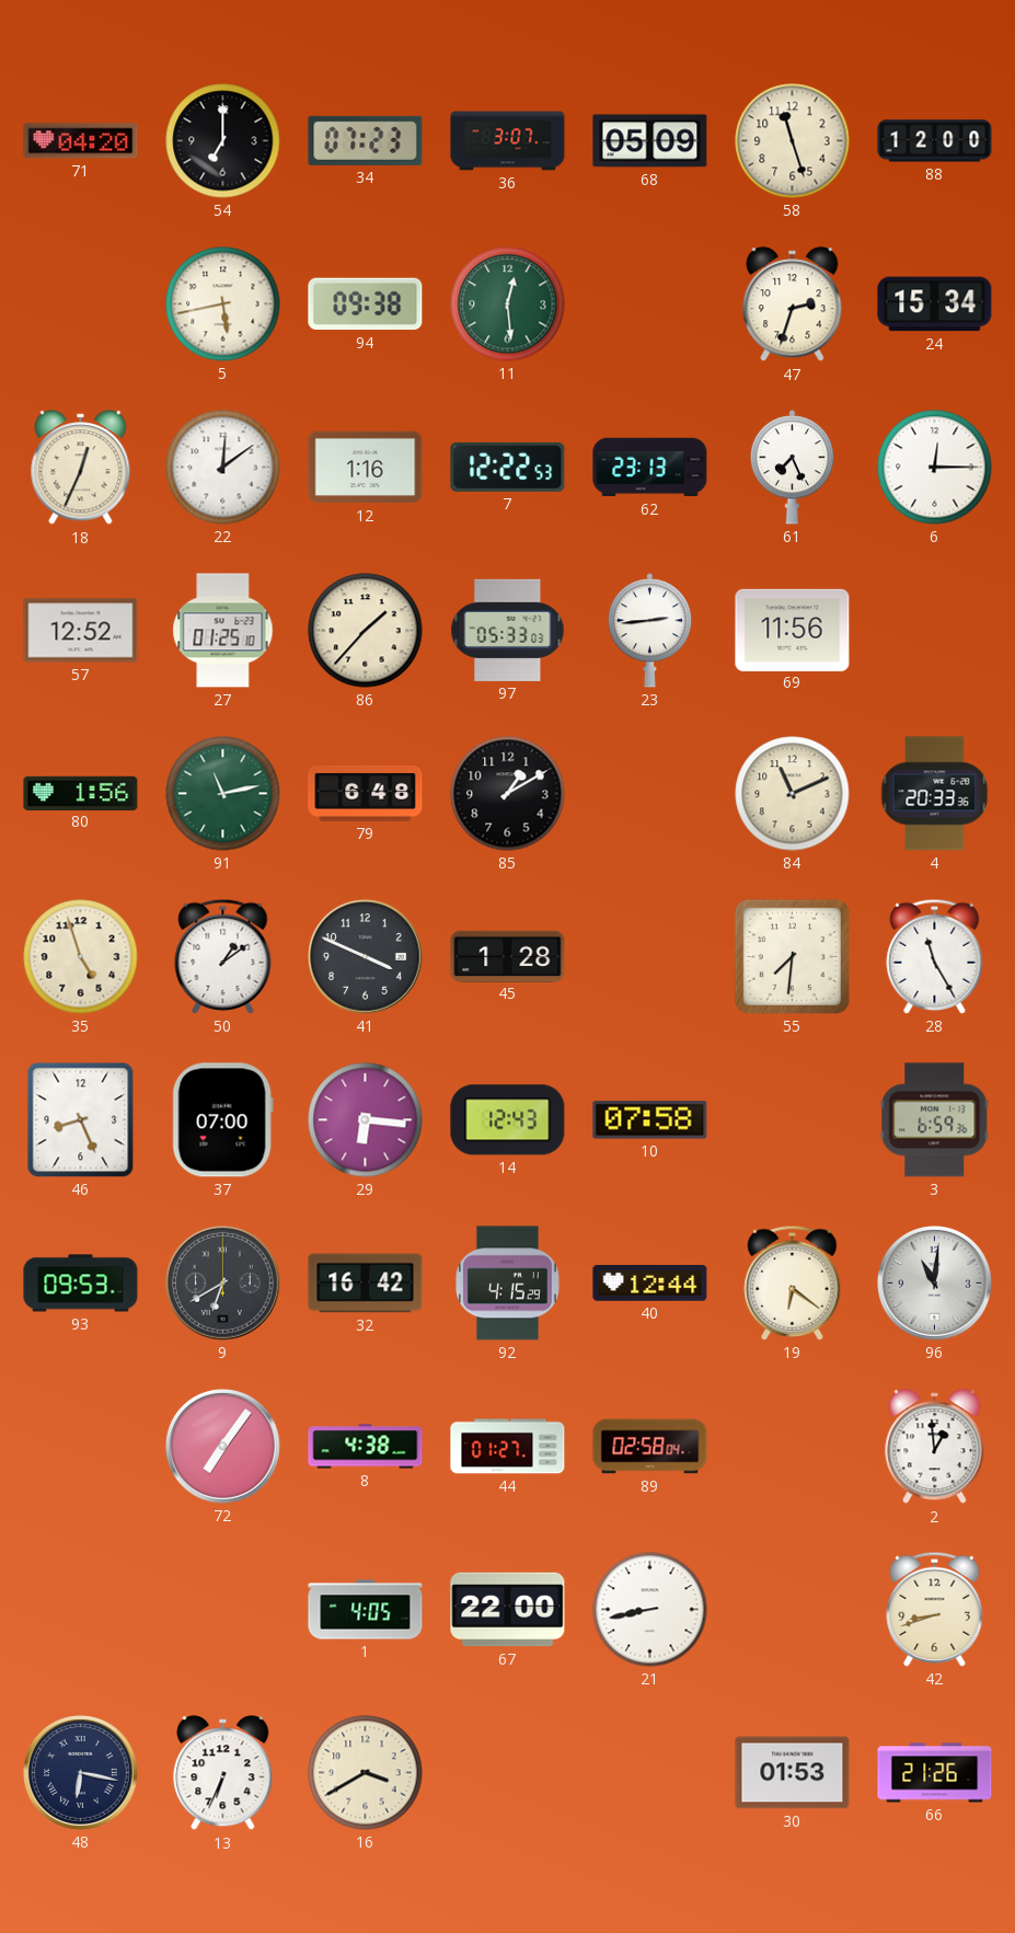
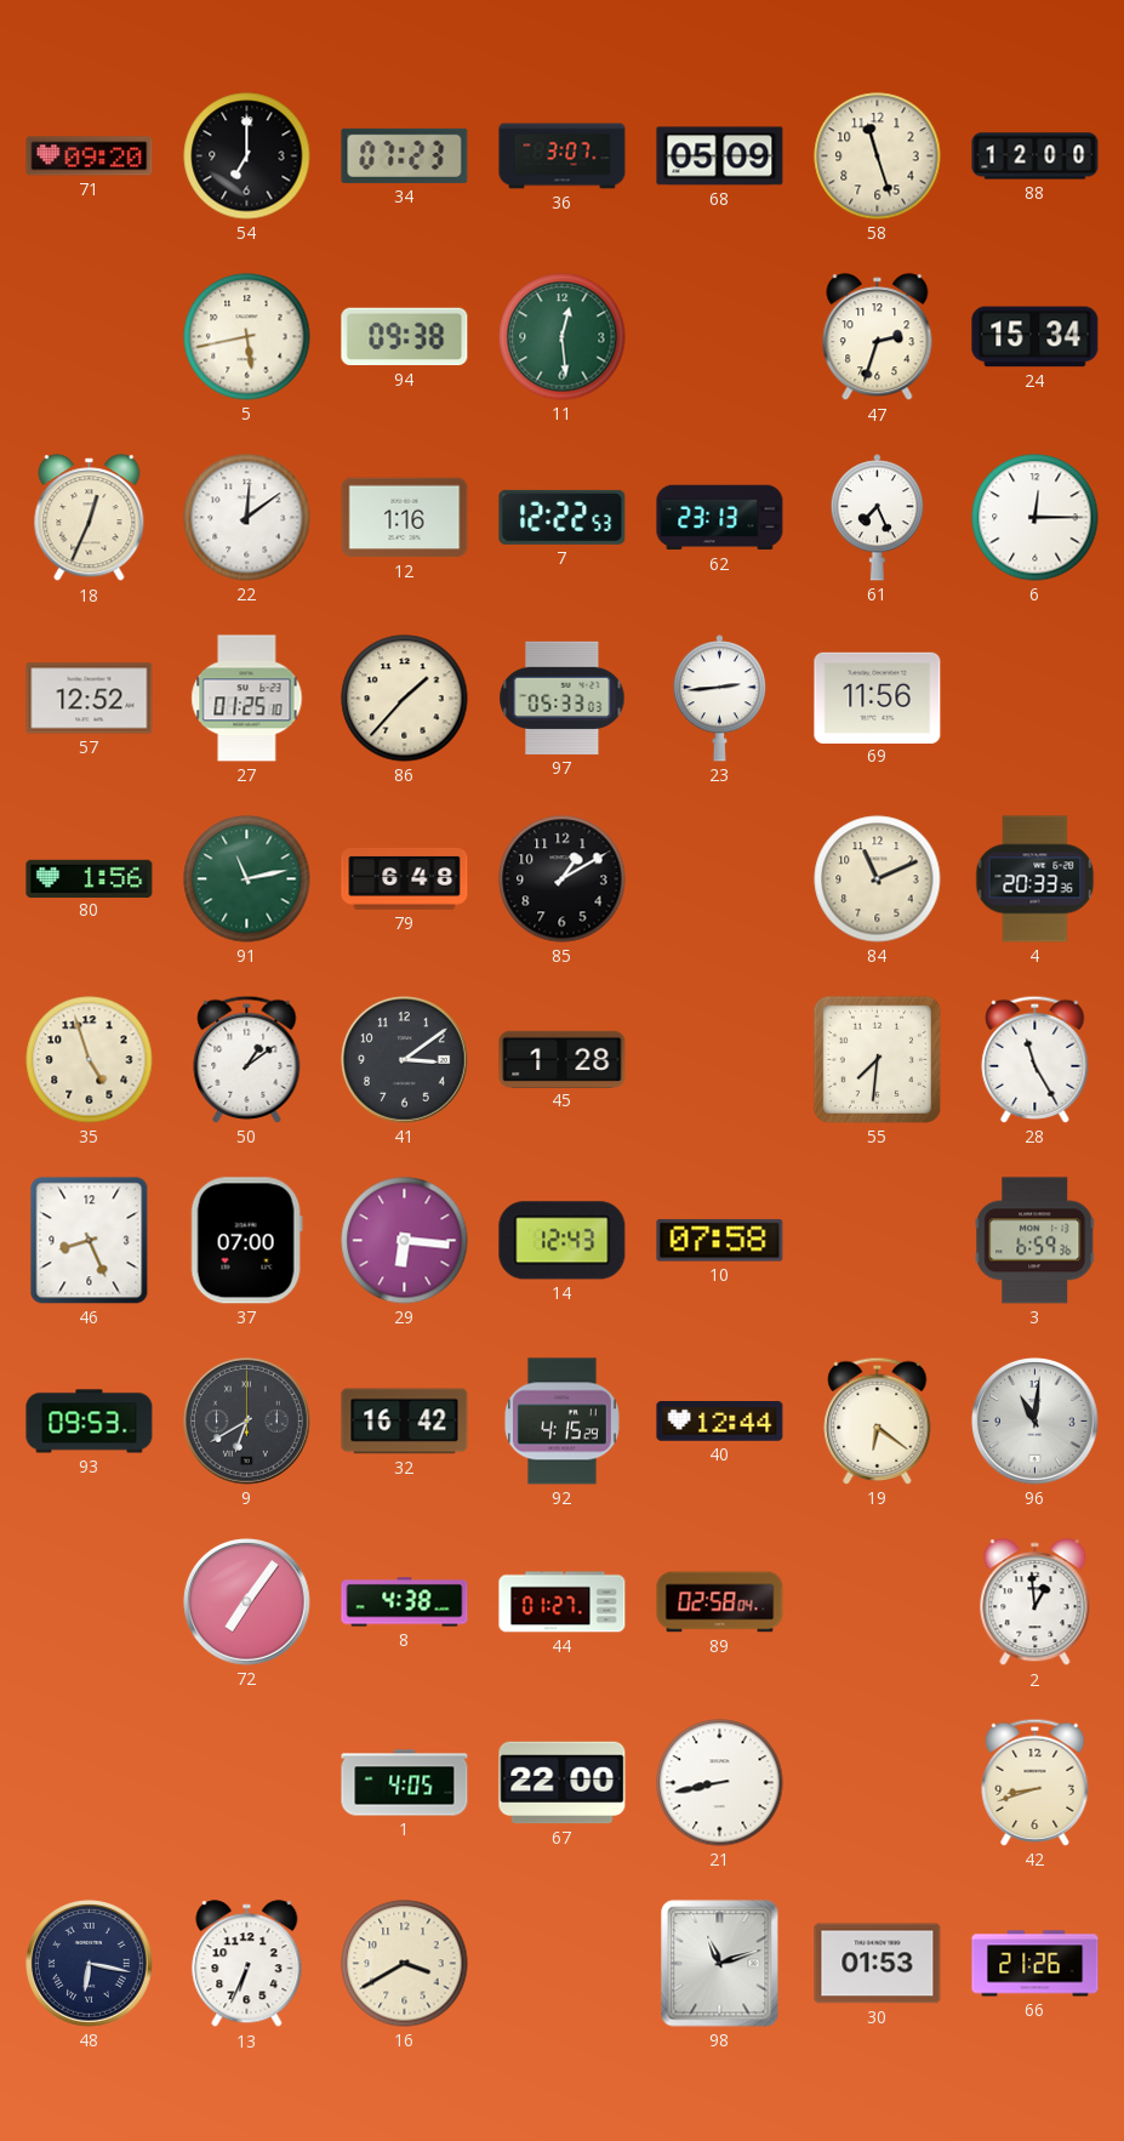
71: 04:20 -> 09:20
41: 3:49 -> 3:09
98: none -> 11:12
